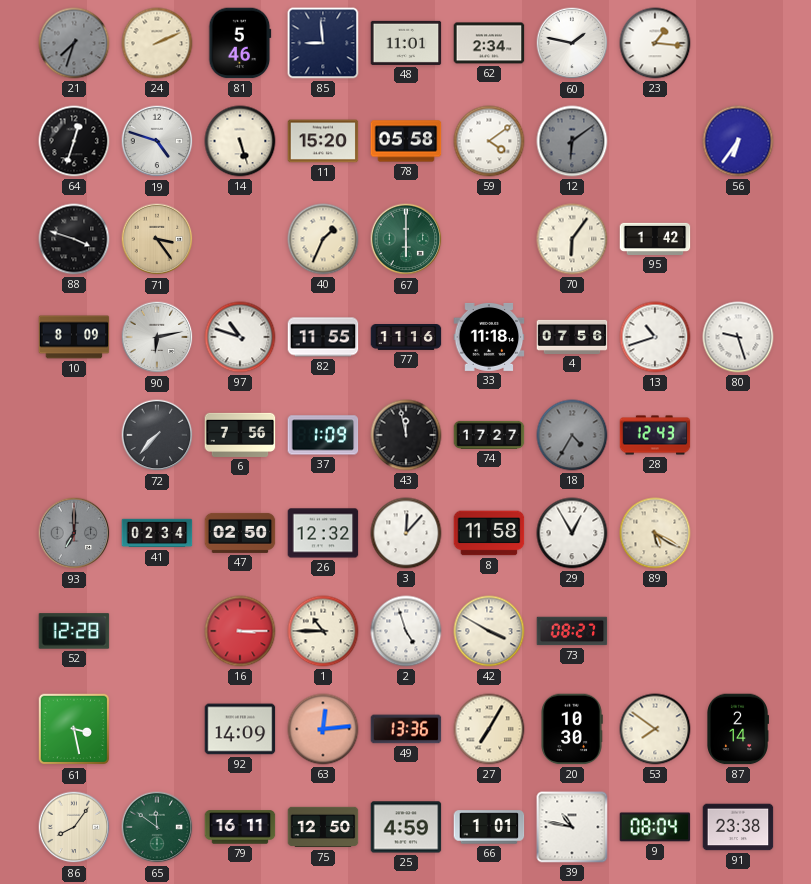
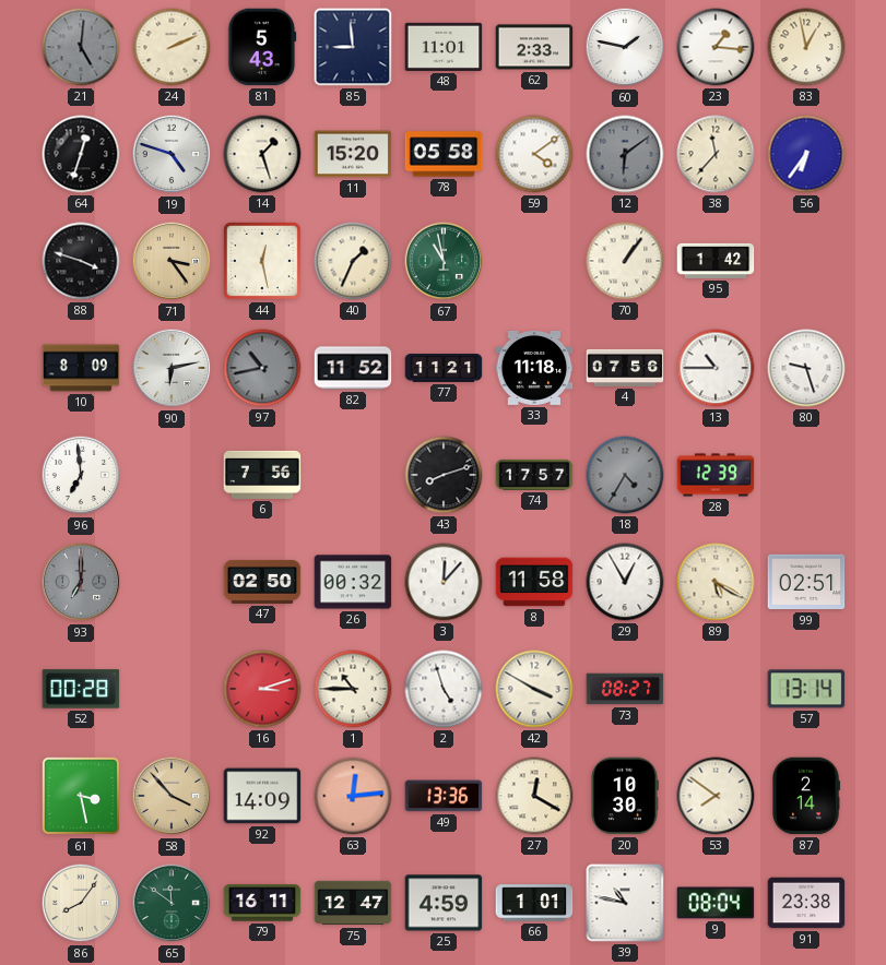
21: 7:33 -> 5:01
81: 5:46 -> 5:43
62: 2:34 -> 2:33
83: none -> 12:58
14: 5:27 -> 1:27
38: none -> 11:37
44: none -> 12:28
67: 6:00 -> 10:58
70: 6:06 -> 1:06
97: 10:48 -> 10:43
97 dial: white -> grey
82: 11:55 -> 11:52
77: 11:16 -> 11:21
13: 10:42 -> 10:45
96: none -> 6:59
72: 7:37 -> none
37: 1:09 -> none
43: 11:58 -> 8:12
74: 17:27 -> 17:57
28: 12:43 -> 12:39
41: 02:34 -> none
26: 12:32 -> 00:32
99: none -> 02:51
52: 12:28 -> 00:28
16: 3:15 -> 3:12
57: none -> 13:14
58: none -> 3:53
27: 7:05 -> 12:20
75: 12:50 -> 12:47
